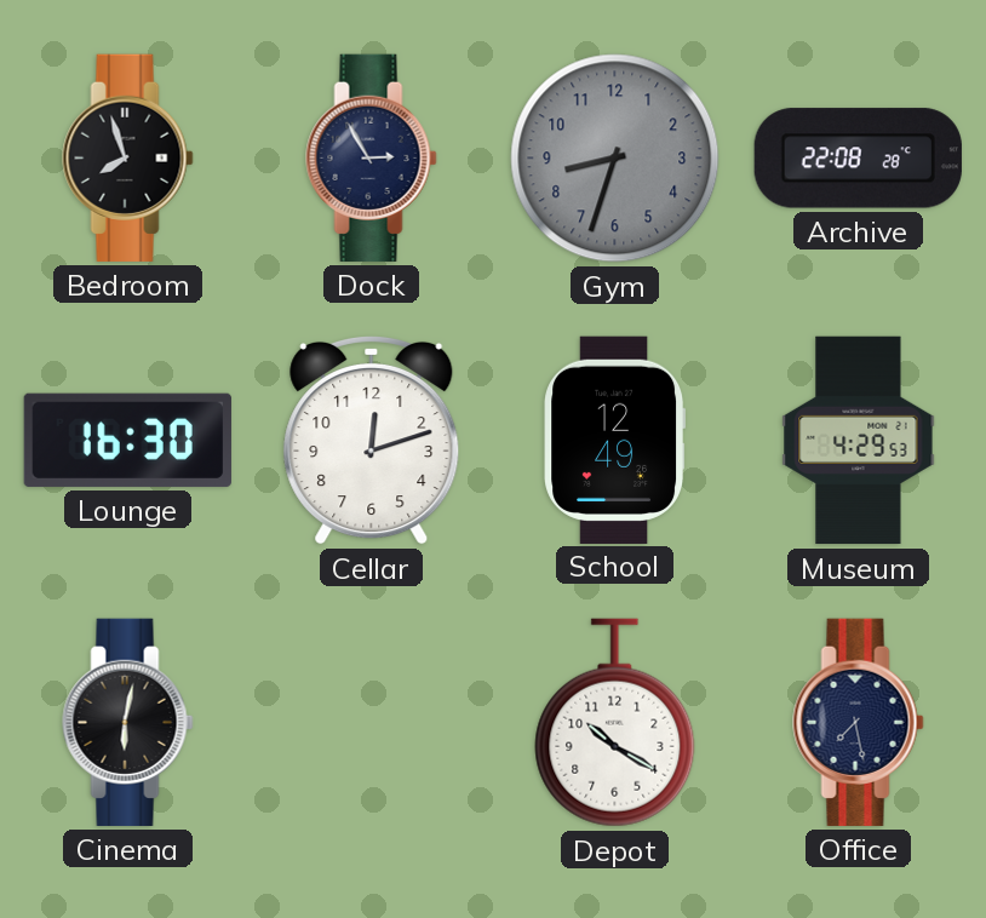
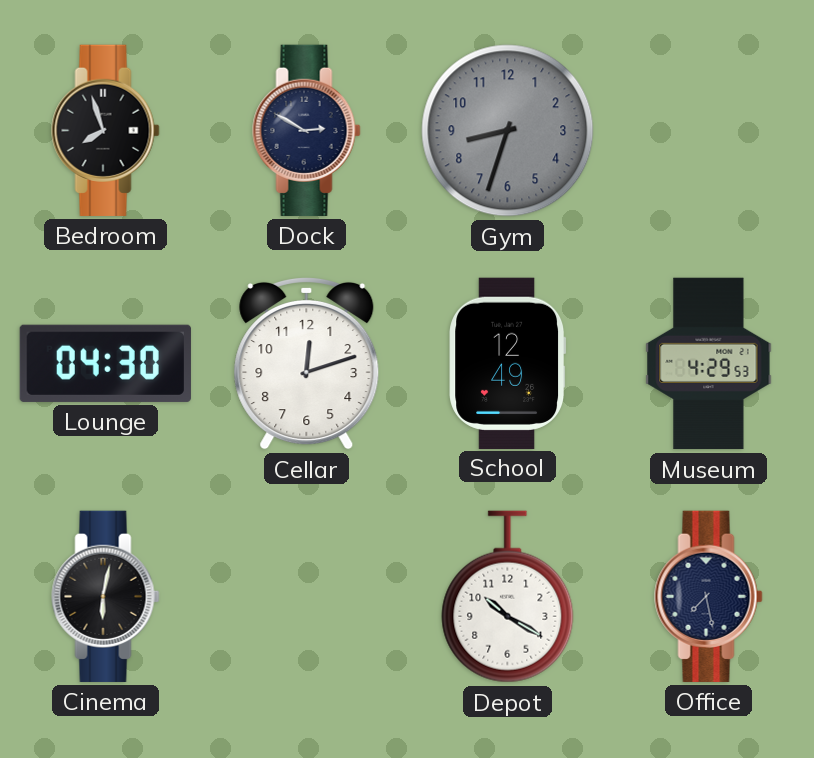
Dock: 2:55 -> 2:50
Archive: 22:08 -> none
Lounge: 16:30 -> 04:30
